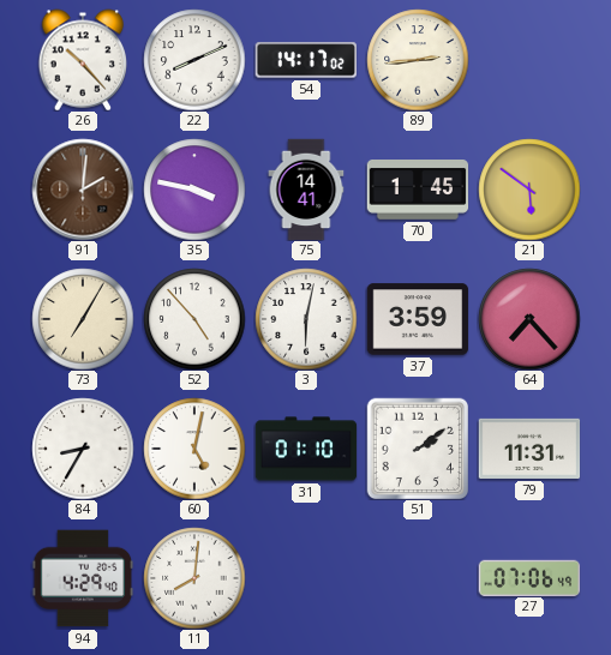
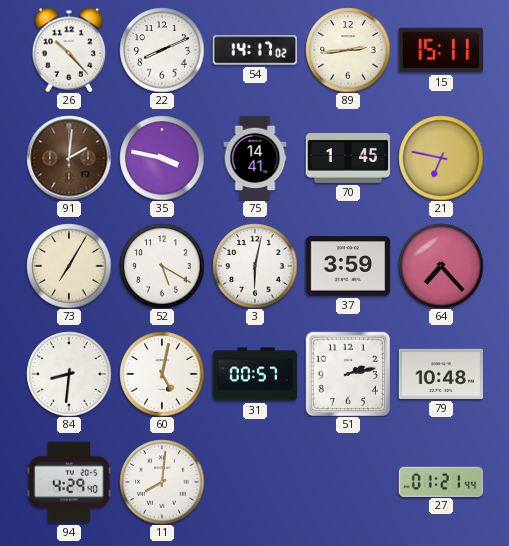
15: none -> 15:11
21: 5:51 -> 6:47
52: 4:53 -> 5:20
84: 8:35 -> 8:31
31: 01:10 -> 00:57
51: 2:09 -> 2:13
79: 11:31 -> 10:48
27: 07:06 -> 01:21
